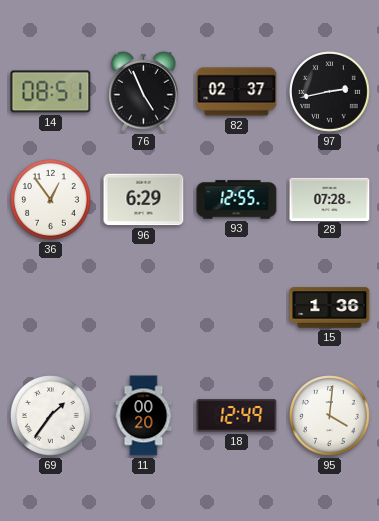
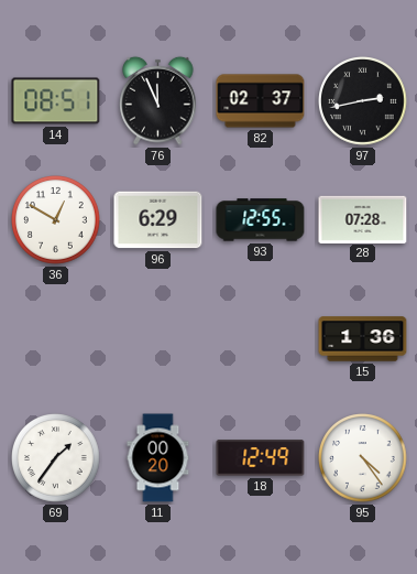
76: 4:56 -> 11:56
36: 12:54 -> 12:50
95: 4:01 -> 4:24
